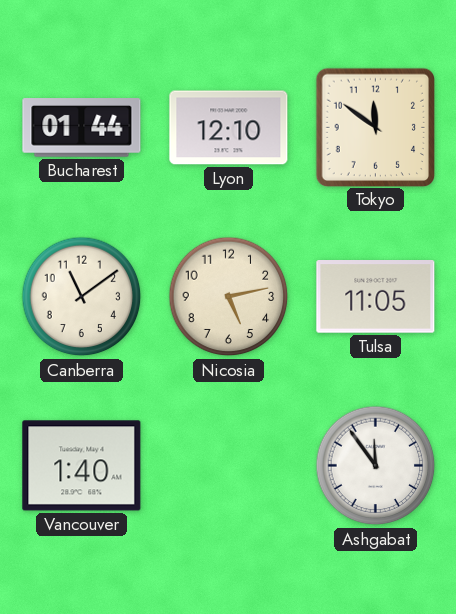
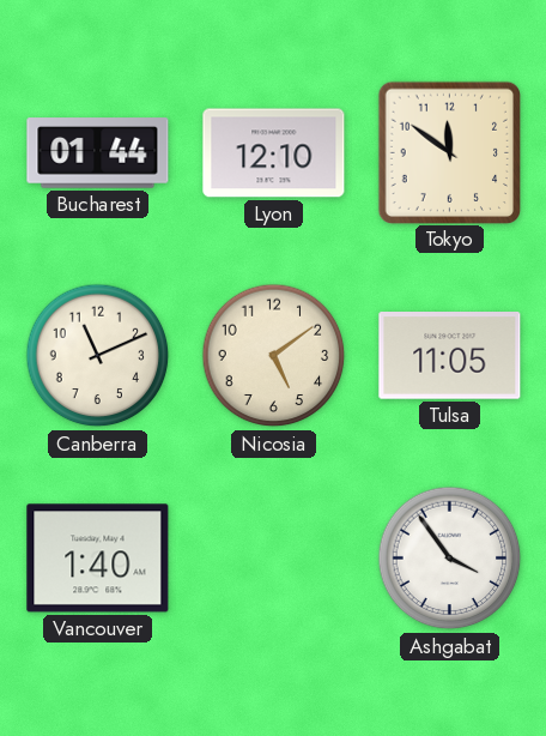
Canberra: 11:09 -> 11:11
Nicosia: 5:13 -> 5:09
Ashgabat: 11:54 -> 3:54
